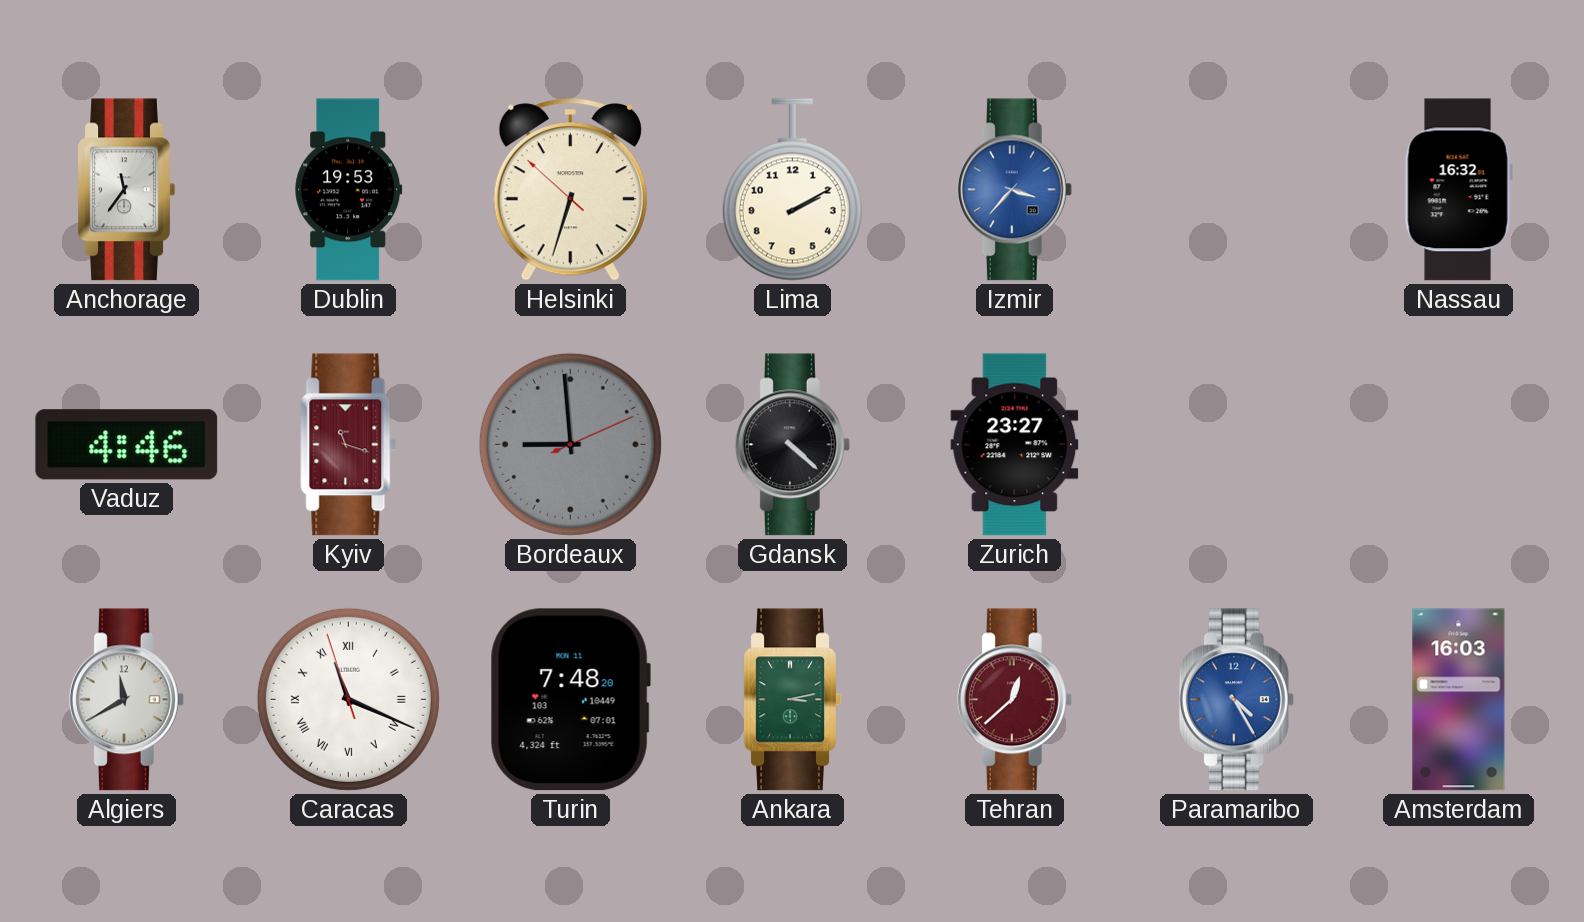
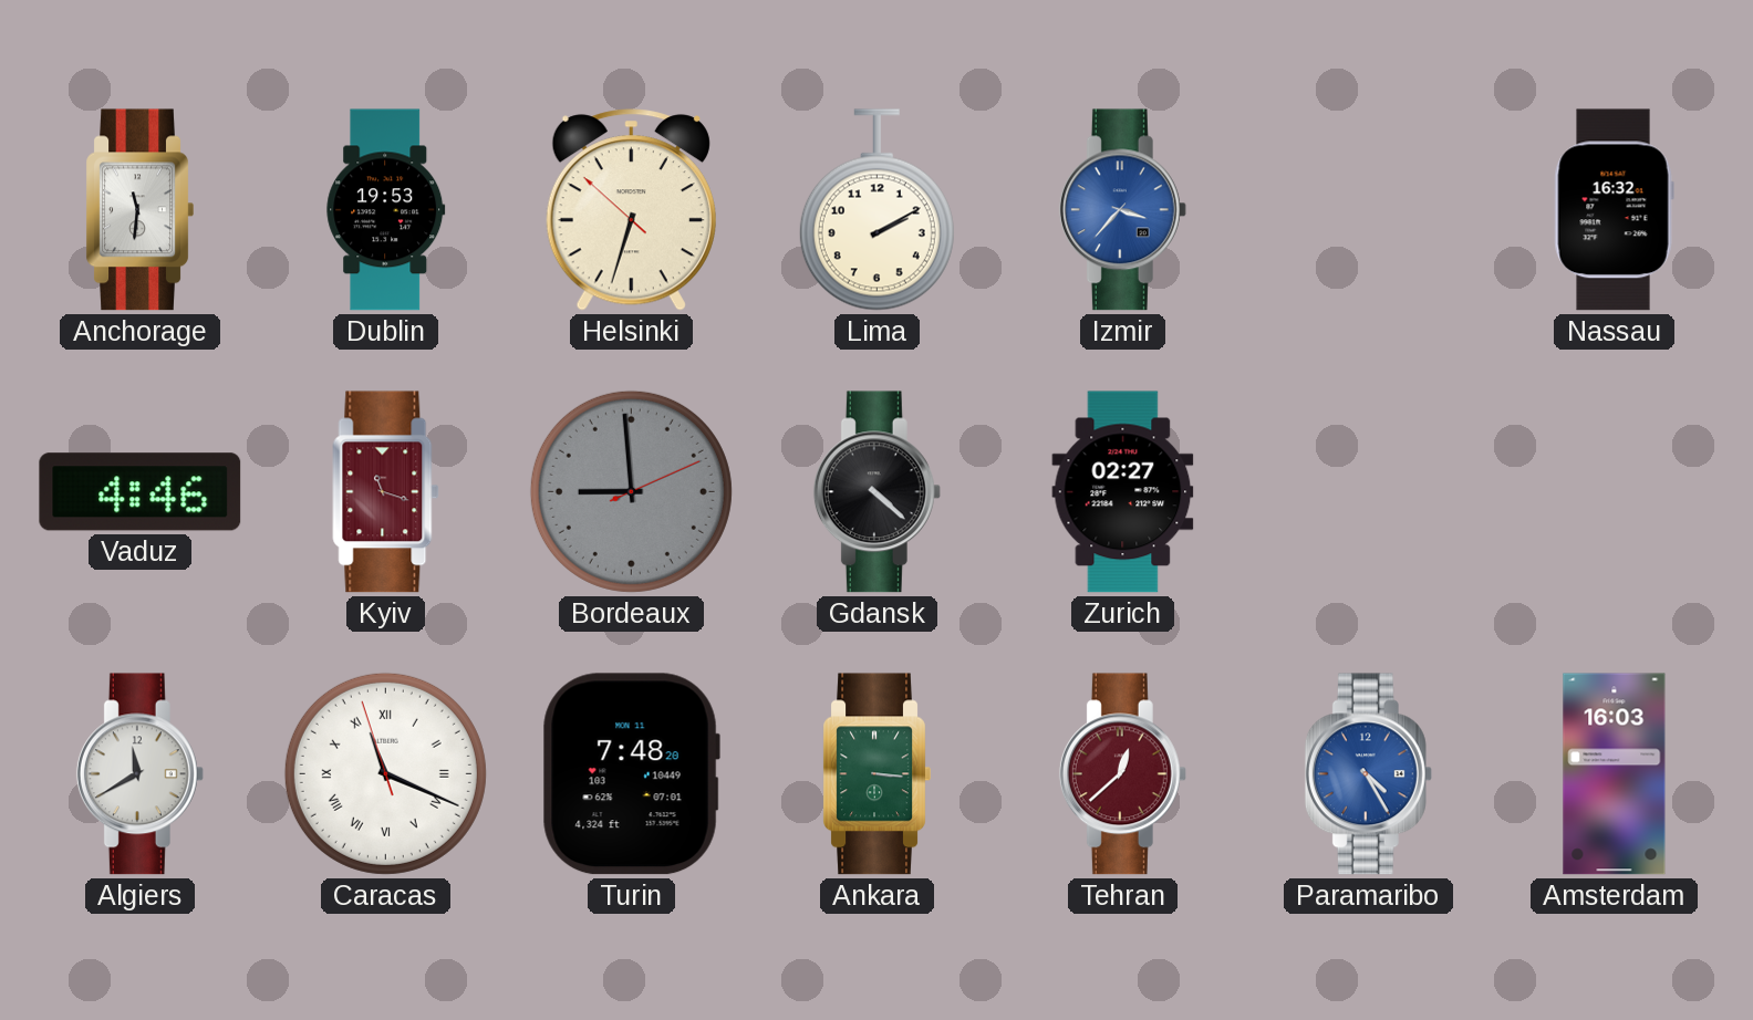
Anchorage: 11:36 -> 11:31
Zurich: 23:27 -> 02:27
Ankara: 3:13 -> 3:16
